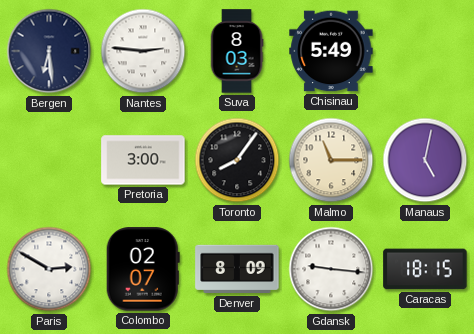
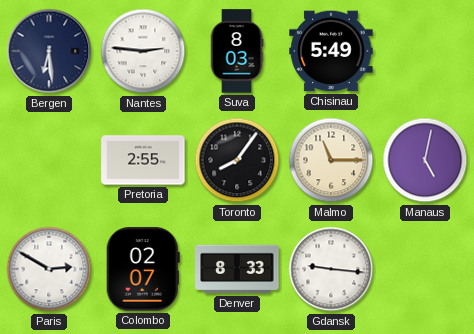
Pretoria: 3:00 -> 2:55
Denver: 8:09 -> 8:33
Caracas: 18:15 -> none
